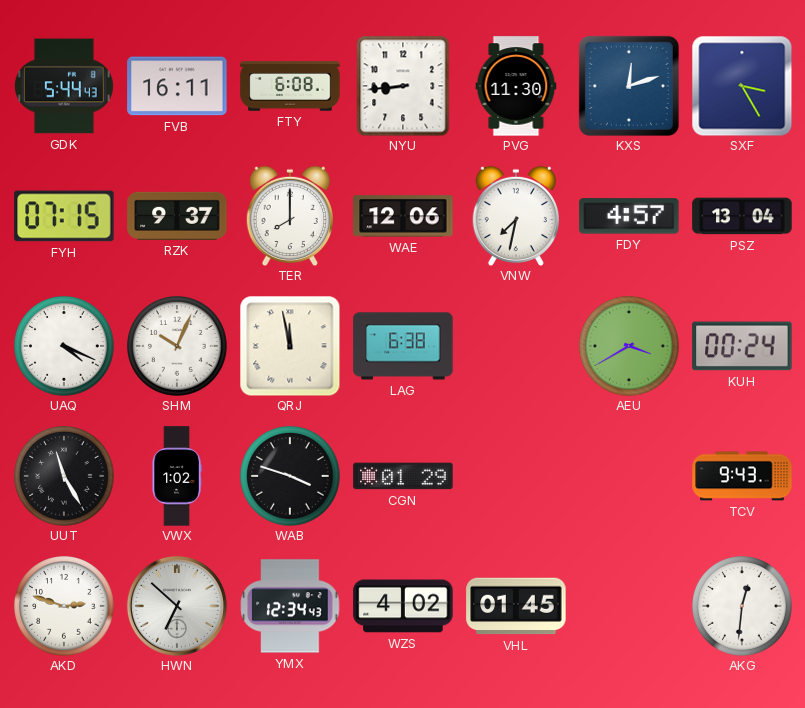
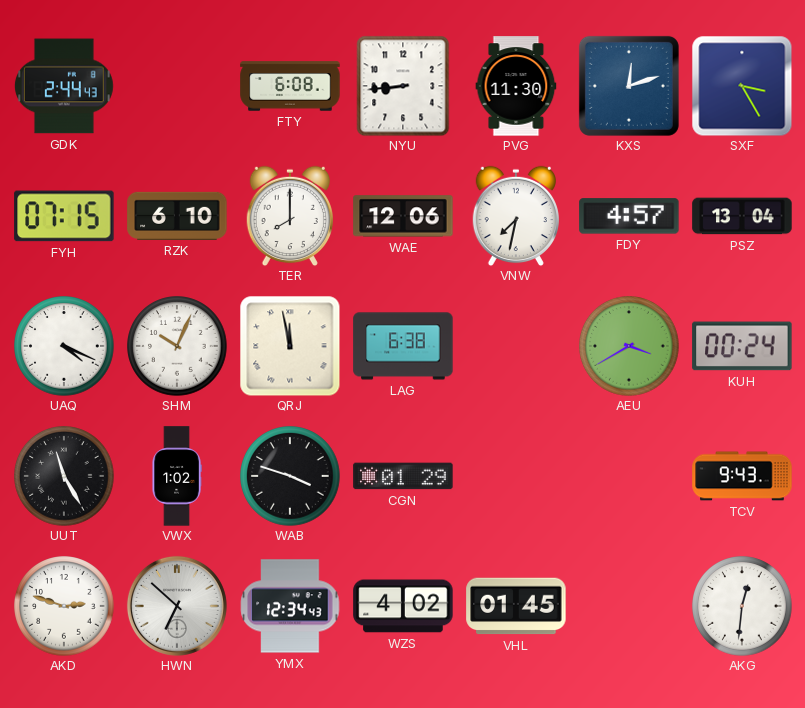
GDK: 5:44 -> 2:44
FVB: 16:11 -> none
RZK: 9:37 -> 6:10
